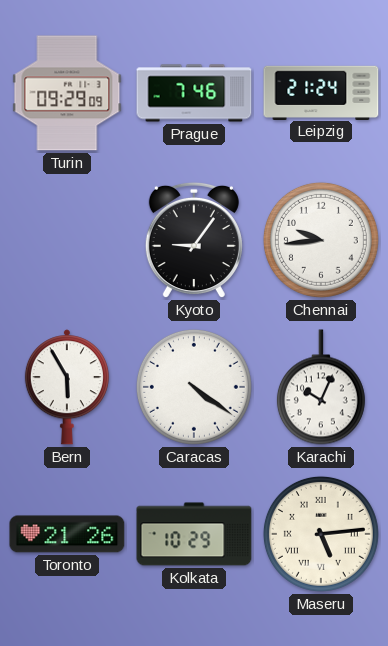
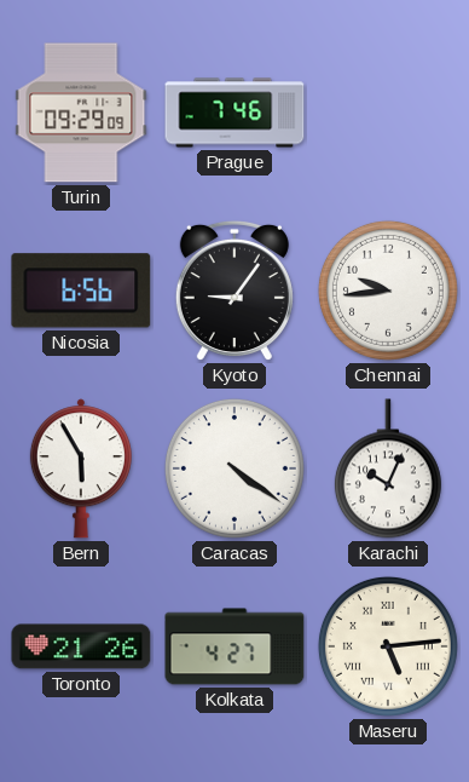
Leipzig: 21:24 -> none
Nicosia: none -> 6:56
Kolkata: 10:29 -> 4:27
